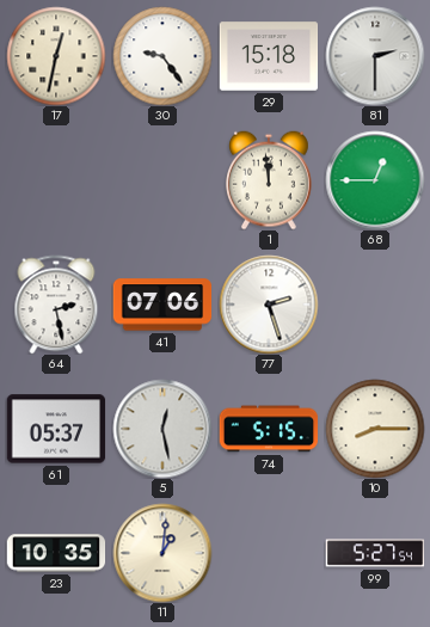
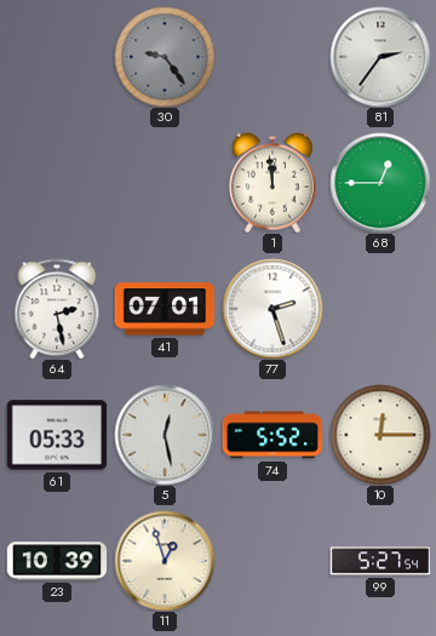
17: 12:32 -> none
30 dial: white -> grey
29: 15:18 -> none
81: 2:30 -> 2:36
41: 07:06 -> 07:01
61: 05:37 -> 05:33
74: 5:15 -> 5:52
10: 8:15 -> 12:15
23: 10:35 -> 10:39
11: 1:01 -> 12:57
